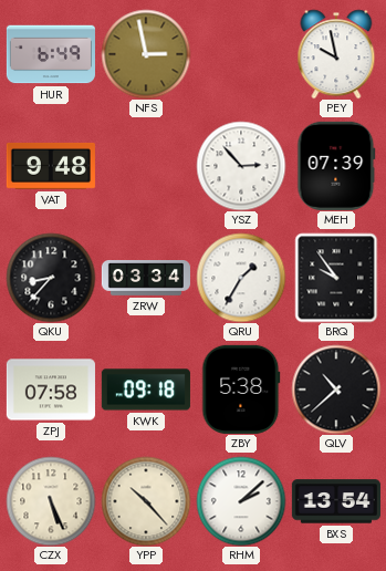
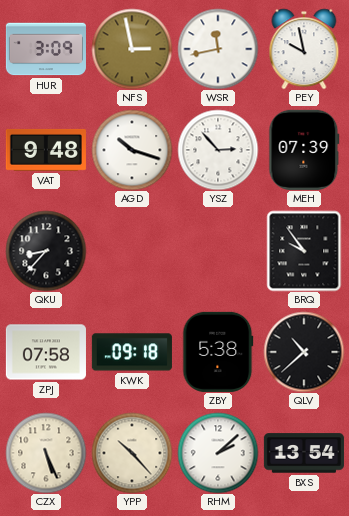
HUR: 6:49 -> 3:09
WSR: none -> 11:43
AGD: none -> 10:18
ZRW: 03:34 -> none
QRU: 1:35 -> none
